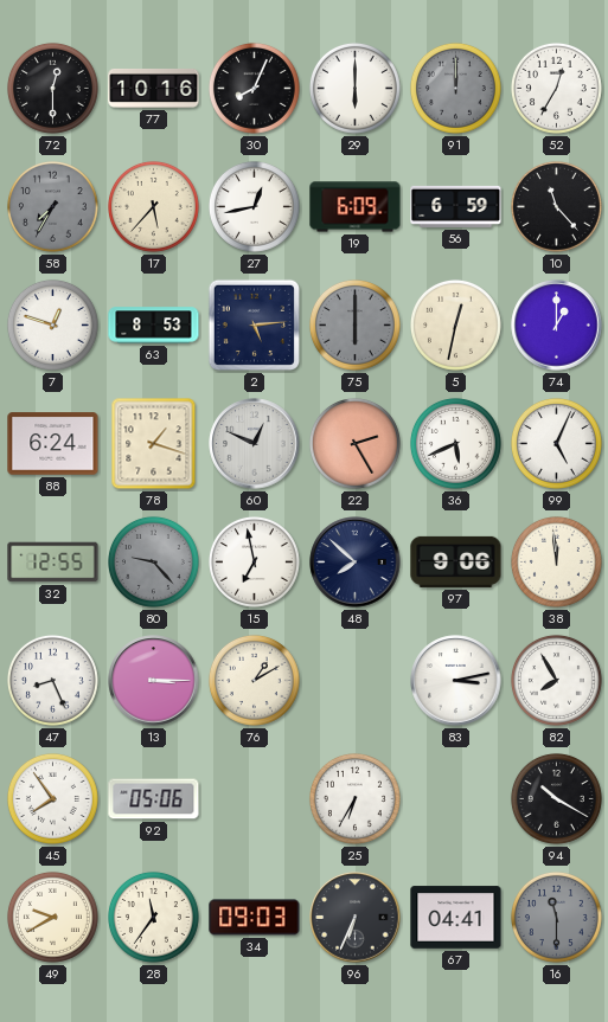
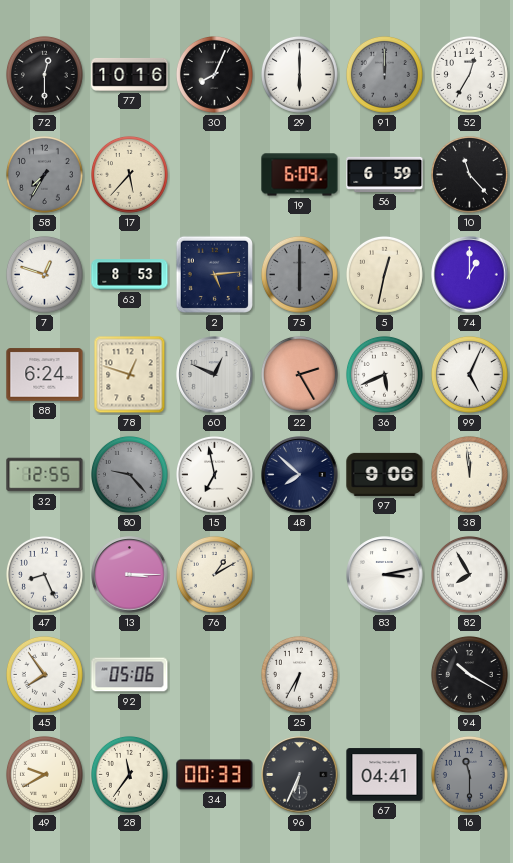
27: 12:43 -> none
78: 1:18 -> 12:48
34: 09:03 -> 00:33
